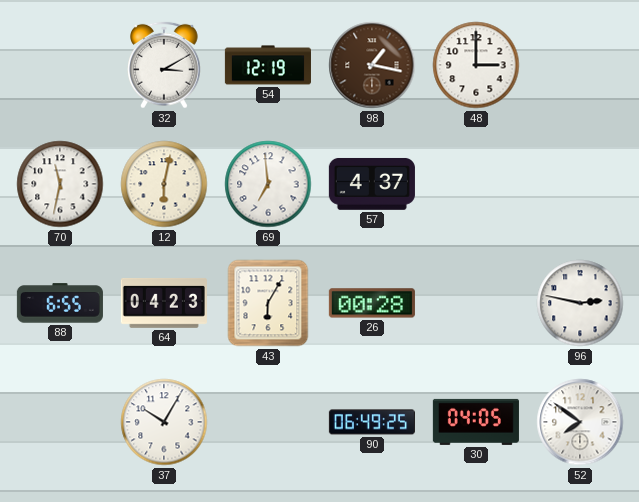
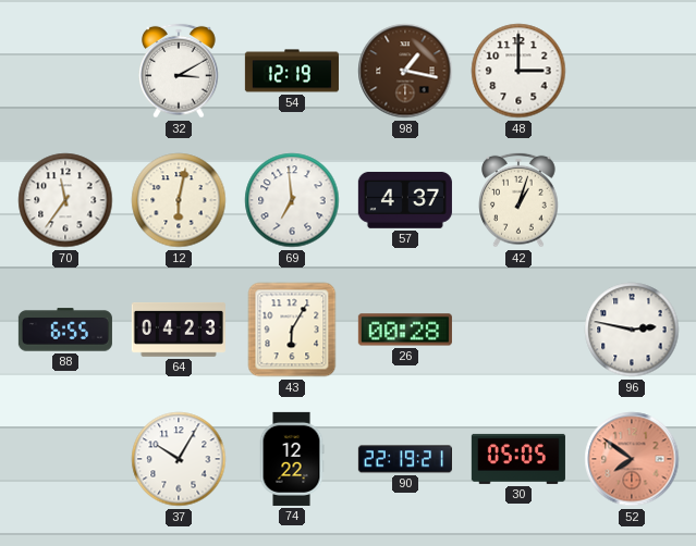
70: 11:32 -> 11:36
42: none -> 1:03
74: none -> 12:22
90: 06:49 -> 22:19
30: 04:05 -> 05:05
52 dial: white -> salmon
